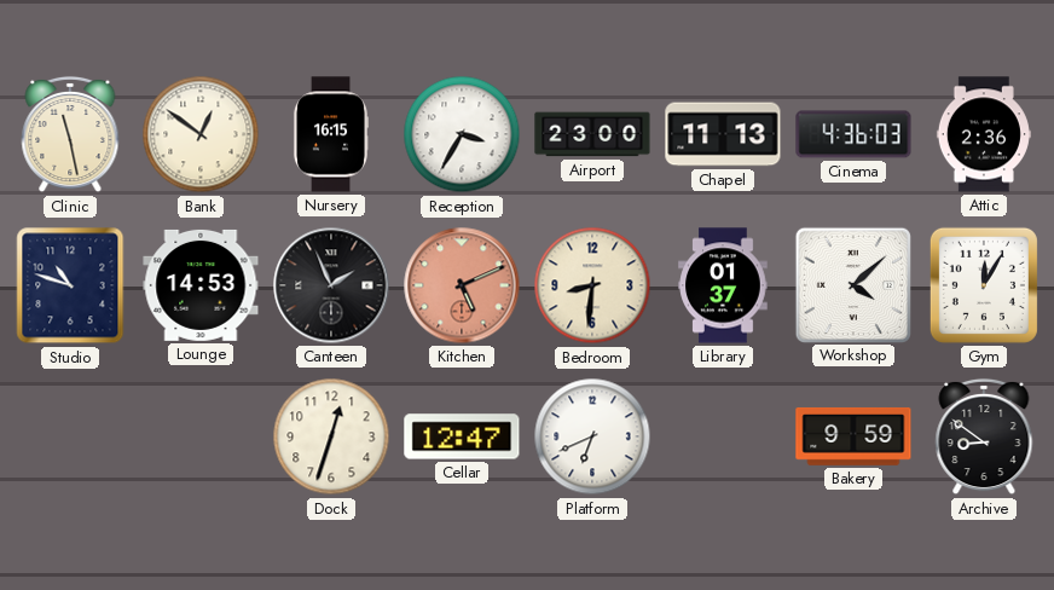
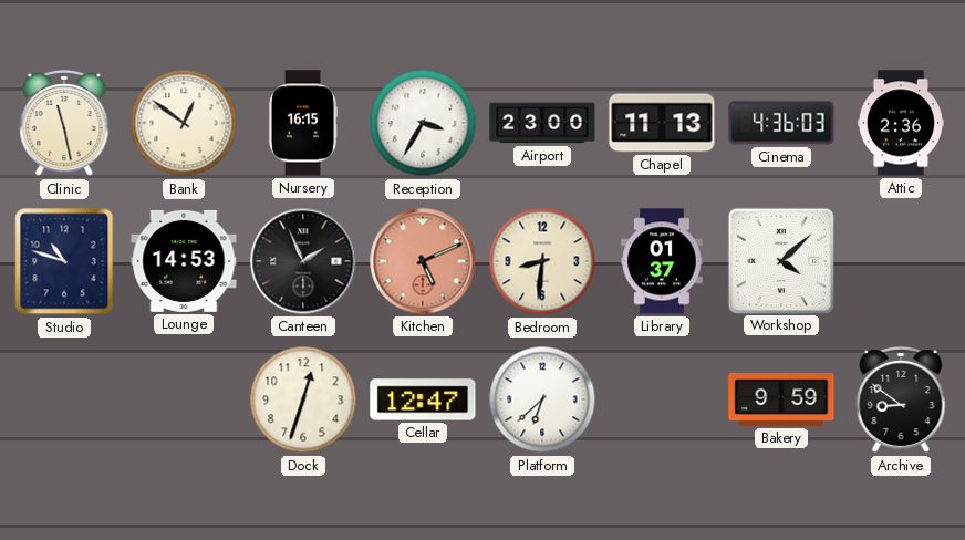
Gym: 12:05 -> none
Platform: 6:41 -> 6:38
